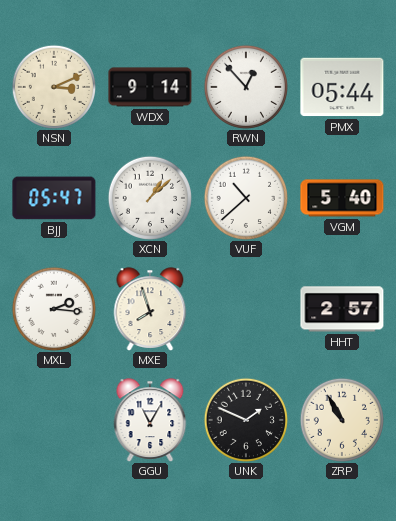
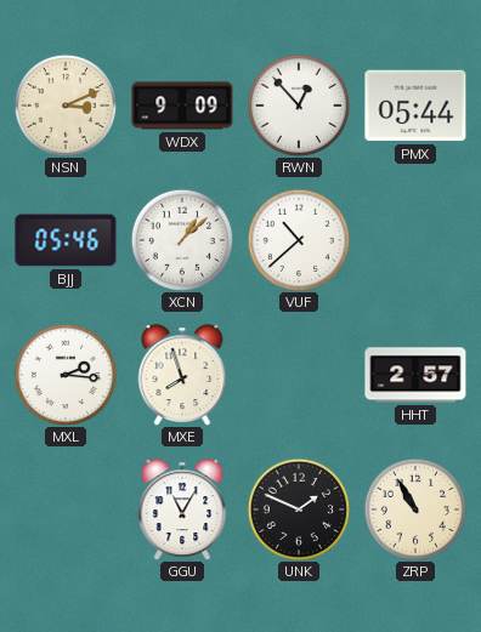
WDX: 9:14 -> 9:09
BJJ: 05:47 -> 05:46
VGM: 5:40 -> none
